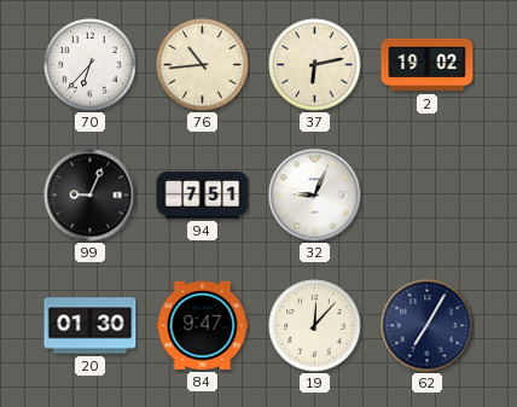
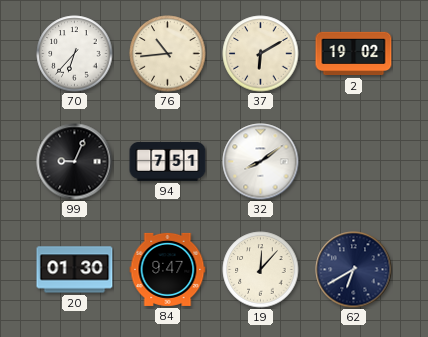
37: 6:13 -> 6:10
32: 9:04 -> 8:09
62: 7:05 -> 6:40
